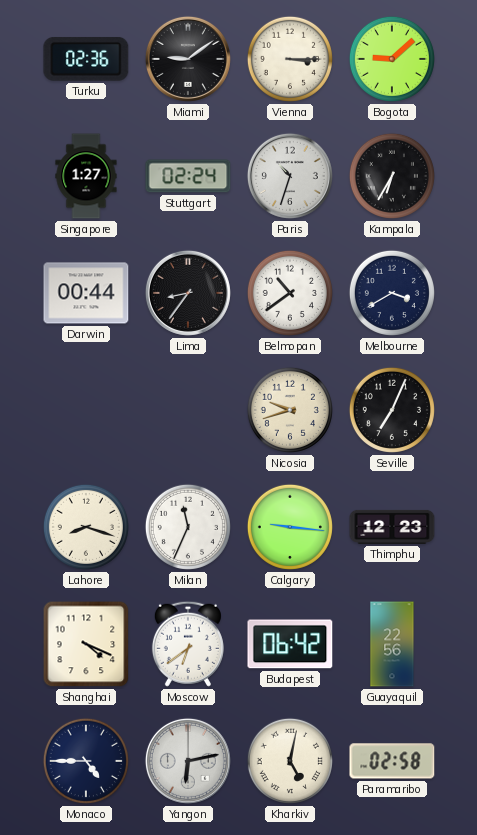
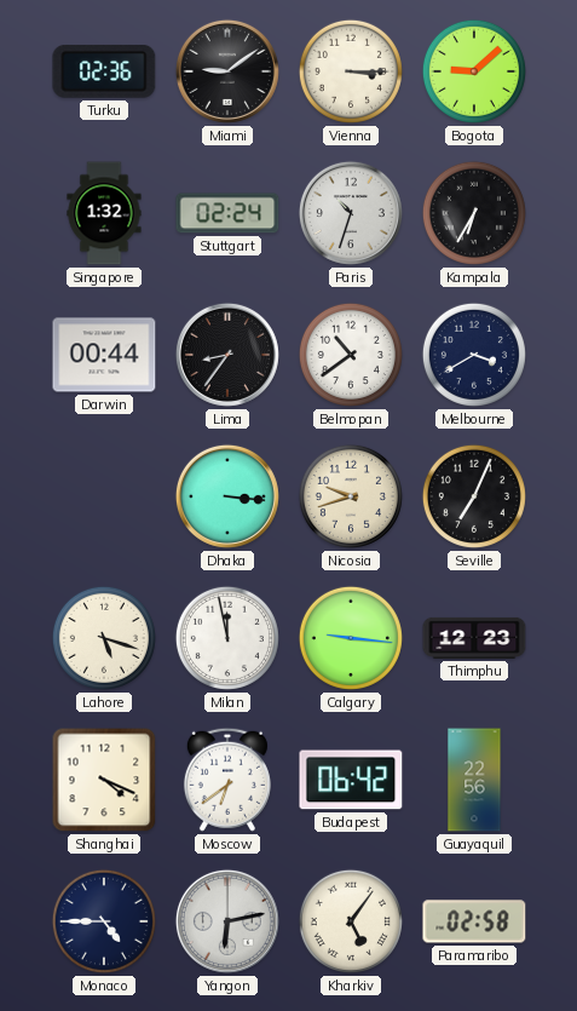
Singapore: 1:27 -> 1:32
Dhaka: none -> 3:16
Lahore: 8:18 -> 5:18
Milan: 11:34 -> 11:58
Kharkiv: 5:02 -> 5:06
